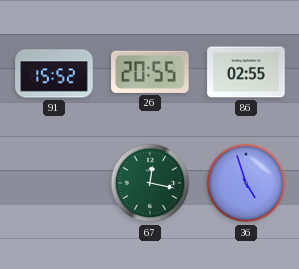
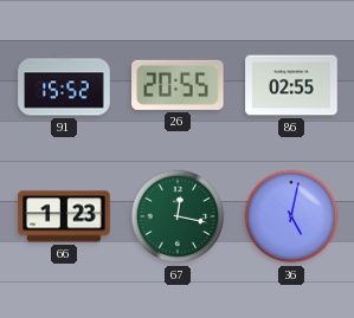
66: none -> 1:23
36: 4:57 -> 5:02
